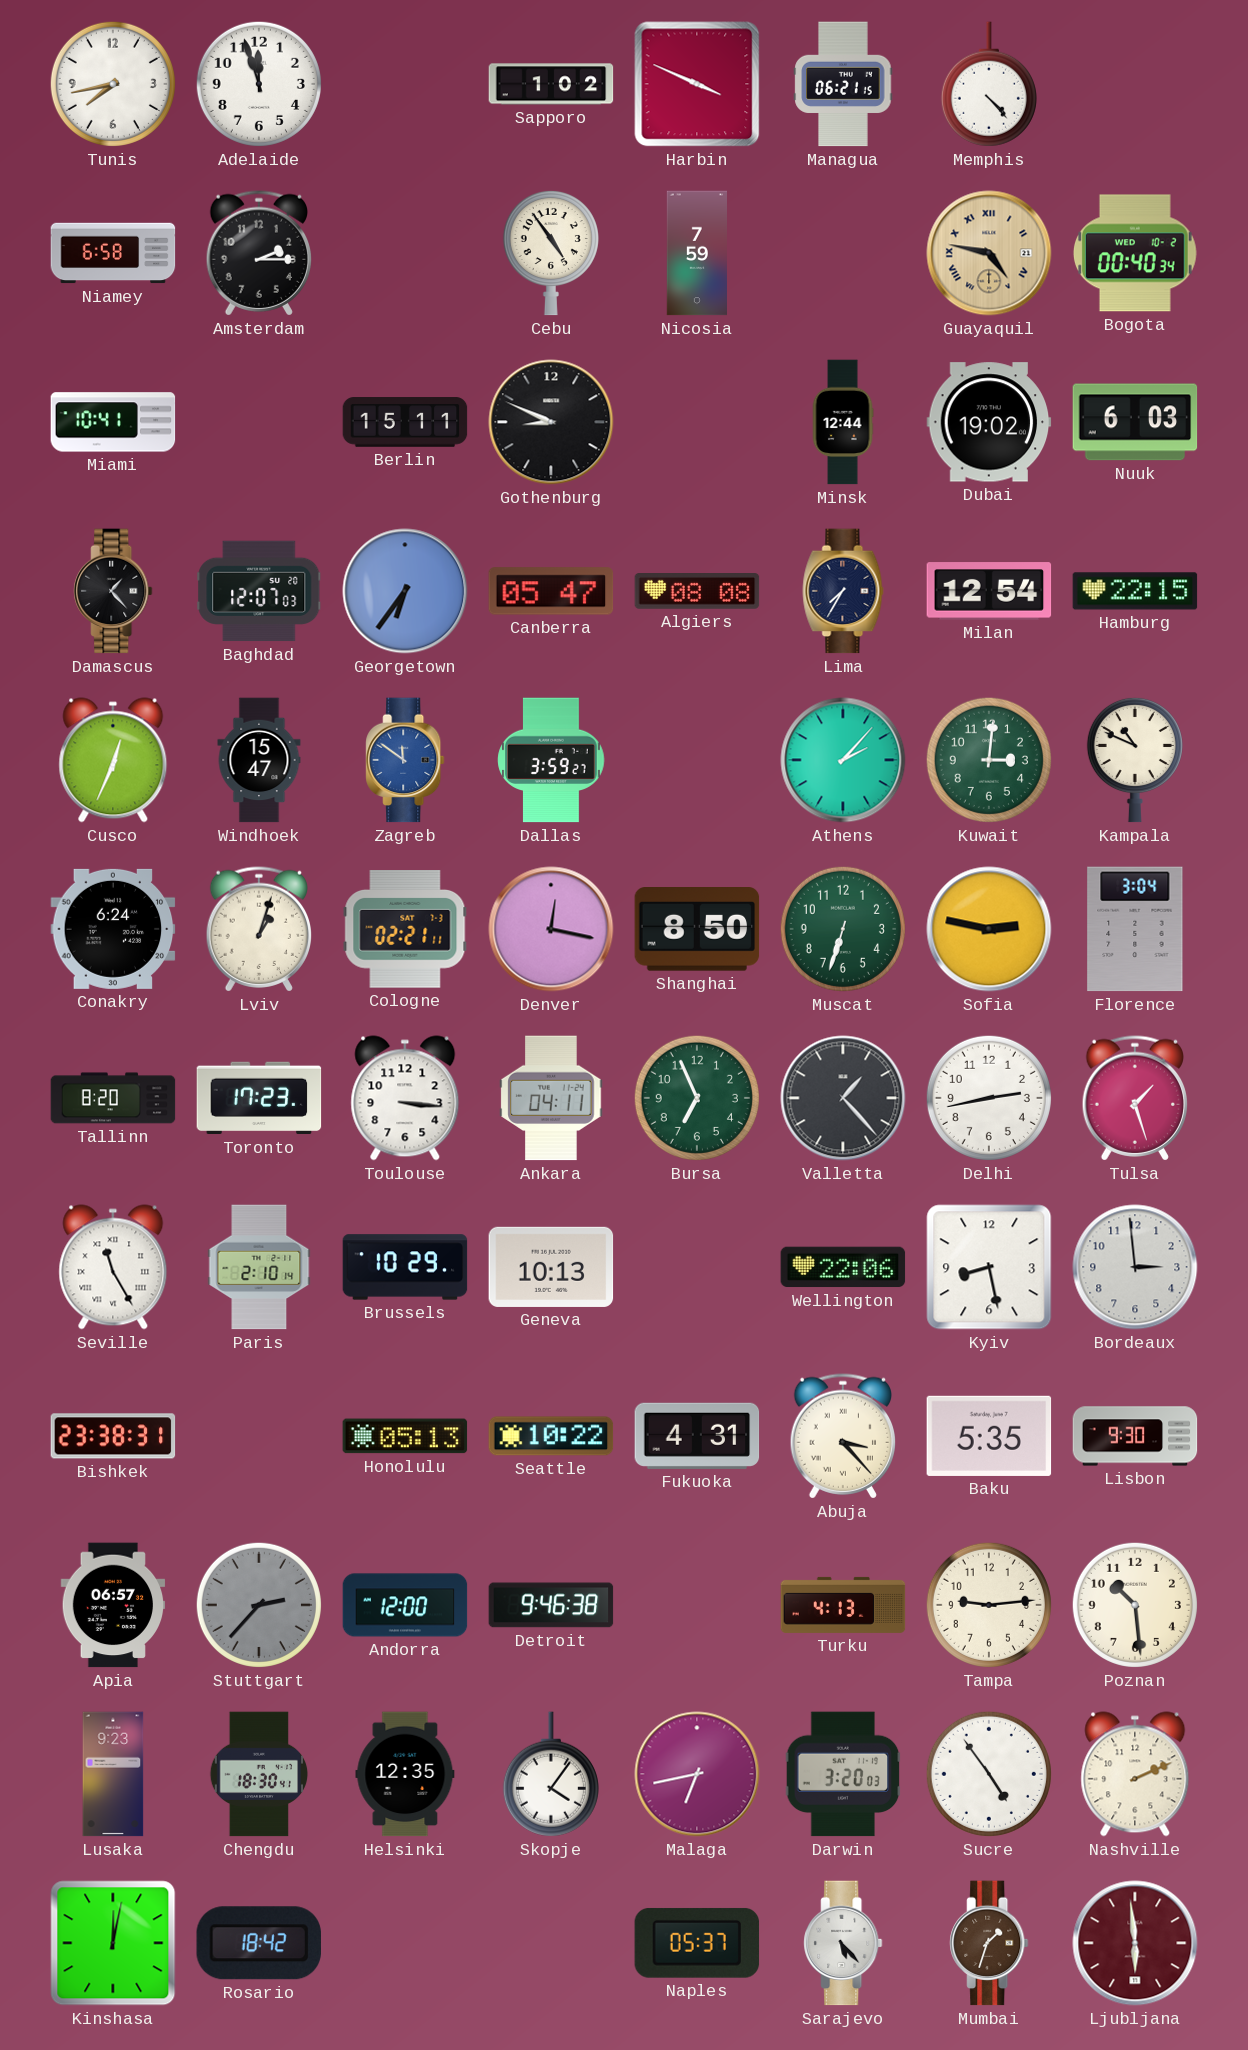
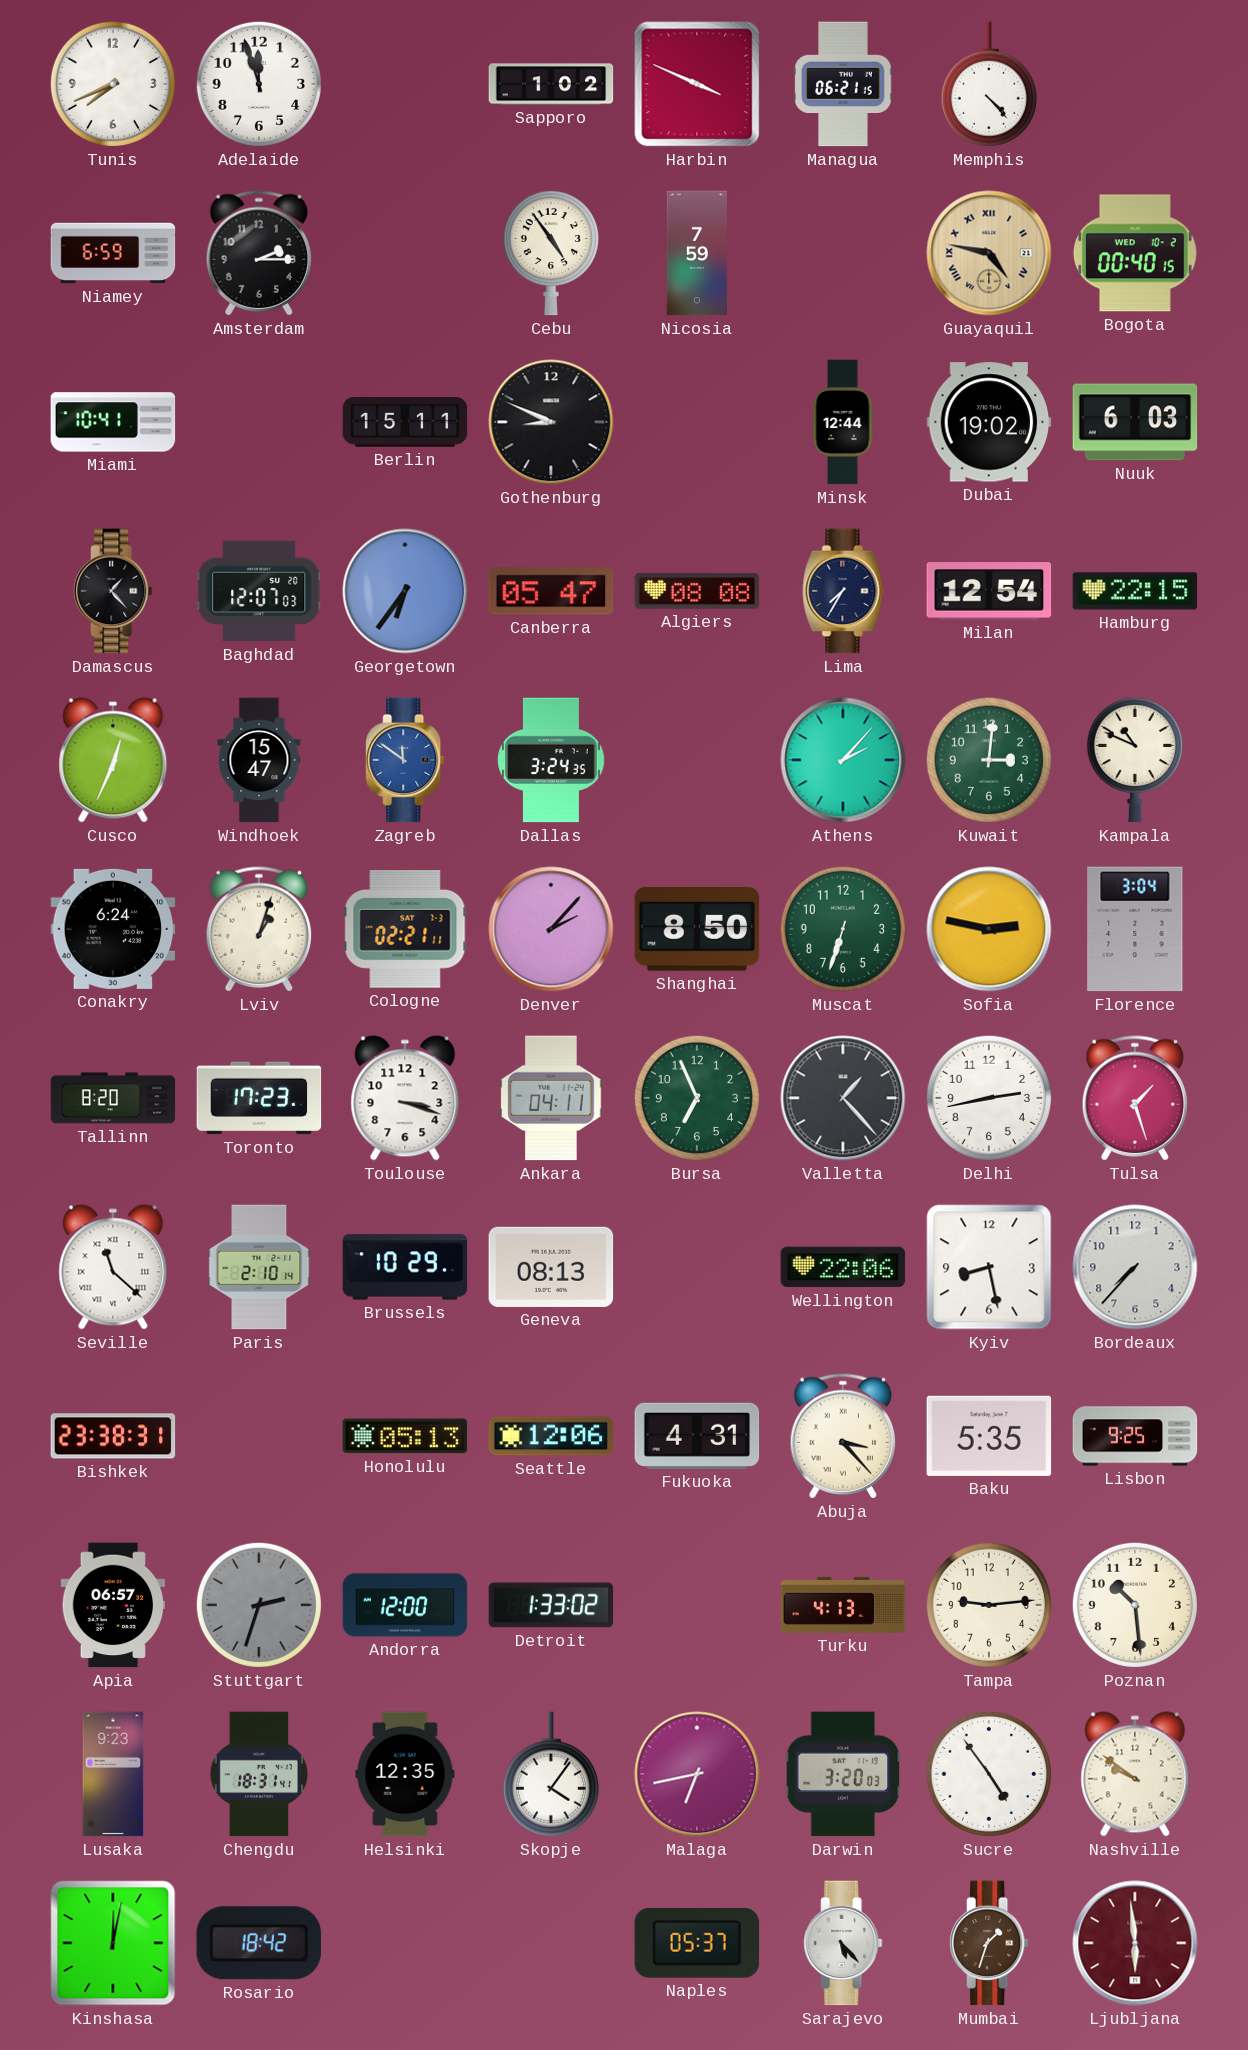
Tunis: 7:43 -> 7:41
Niamey: 6:58 -> 6:59
Bogota: 00:40:34 -> 00:40:15
Dallas: 3:59 -> 3:24
Denver: 12:17 -> 2:07
Toulouse: 3:16 -> 3:18
Seville: 11:25 -> 11:22
Geneva: 10:13 -> 08:13
Bordeaux: 2:59 -> 7:37
Seattle: 10:22 -> 12:06
Lisbon: 9:30 -> 9:25
Stuttgart: 2:37 -> 2:33
Detroit: 9:46 -> 1:33
Chengdu: 18:30 -> 18:31
Nashville: 2:11 -> 9:51
